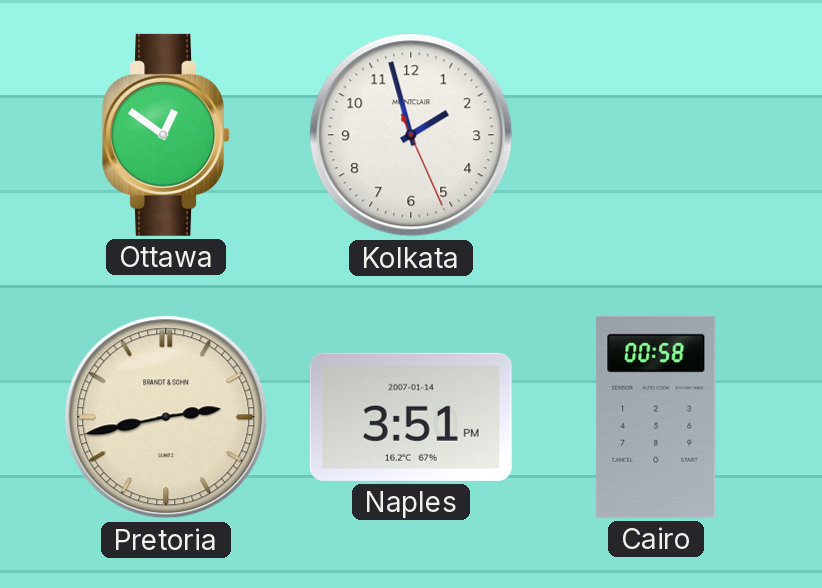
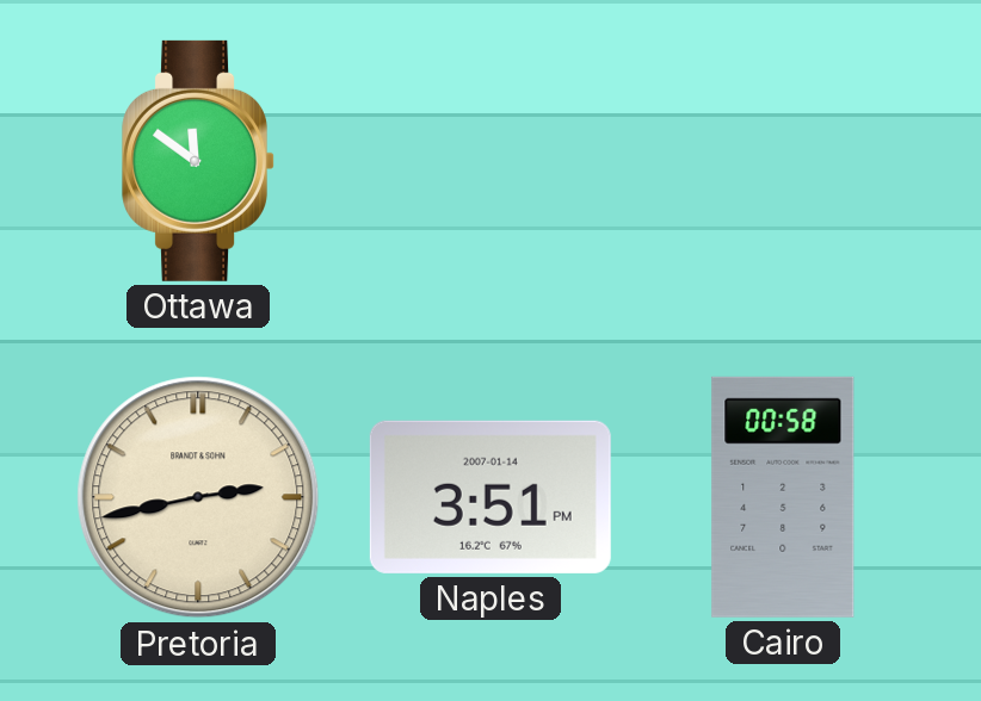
Ottawa: 12:51 -> 11:51
Kolkata: 1:57 -> none
